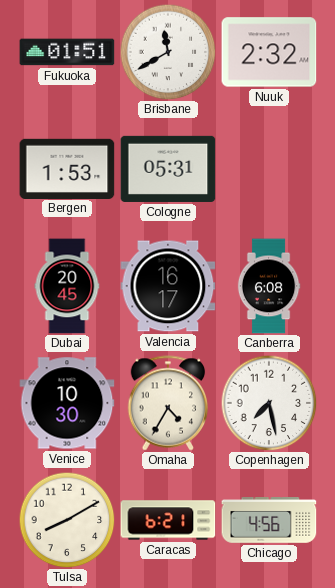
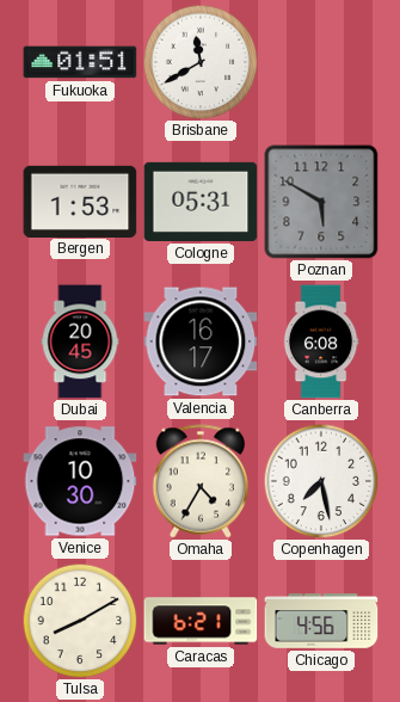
Nuuk: 2:32 -> none
Poznan: none -> 5:50
